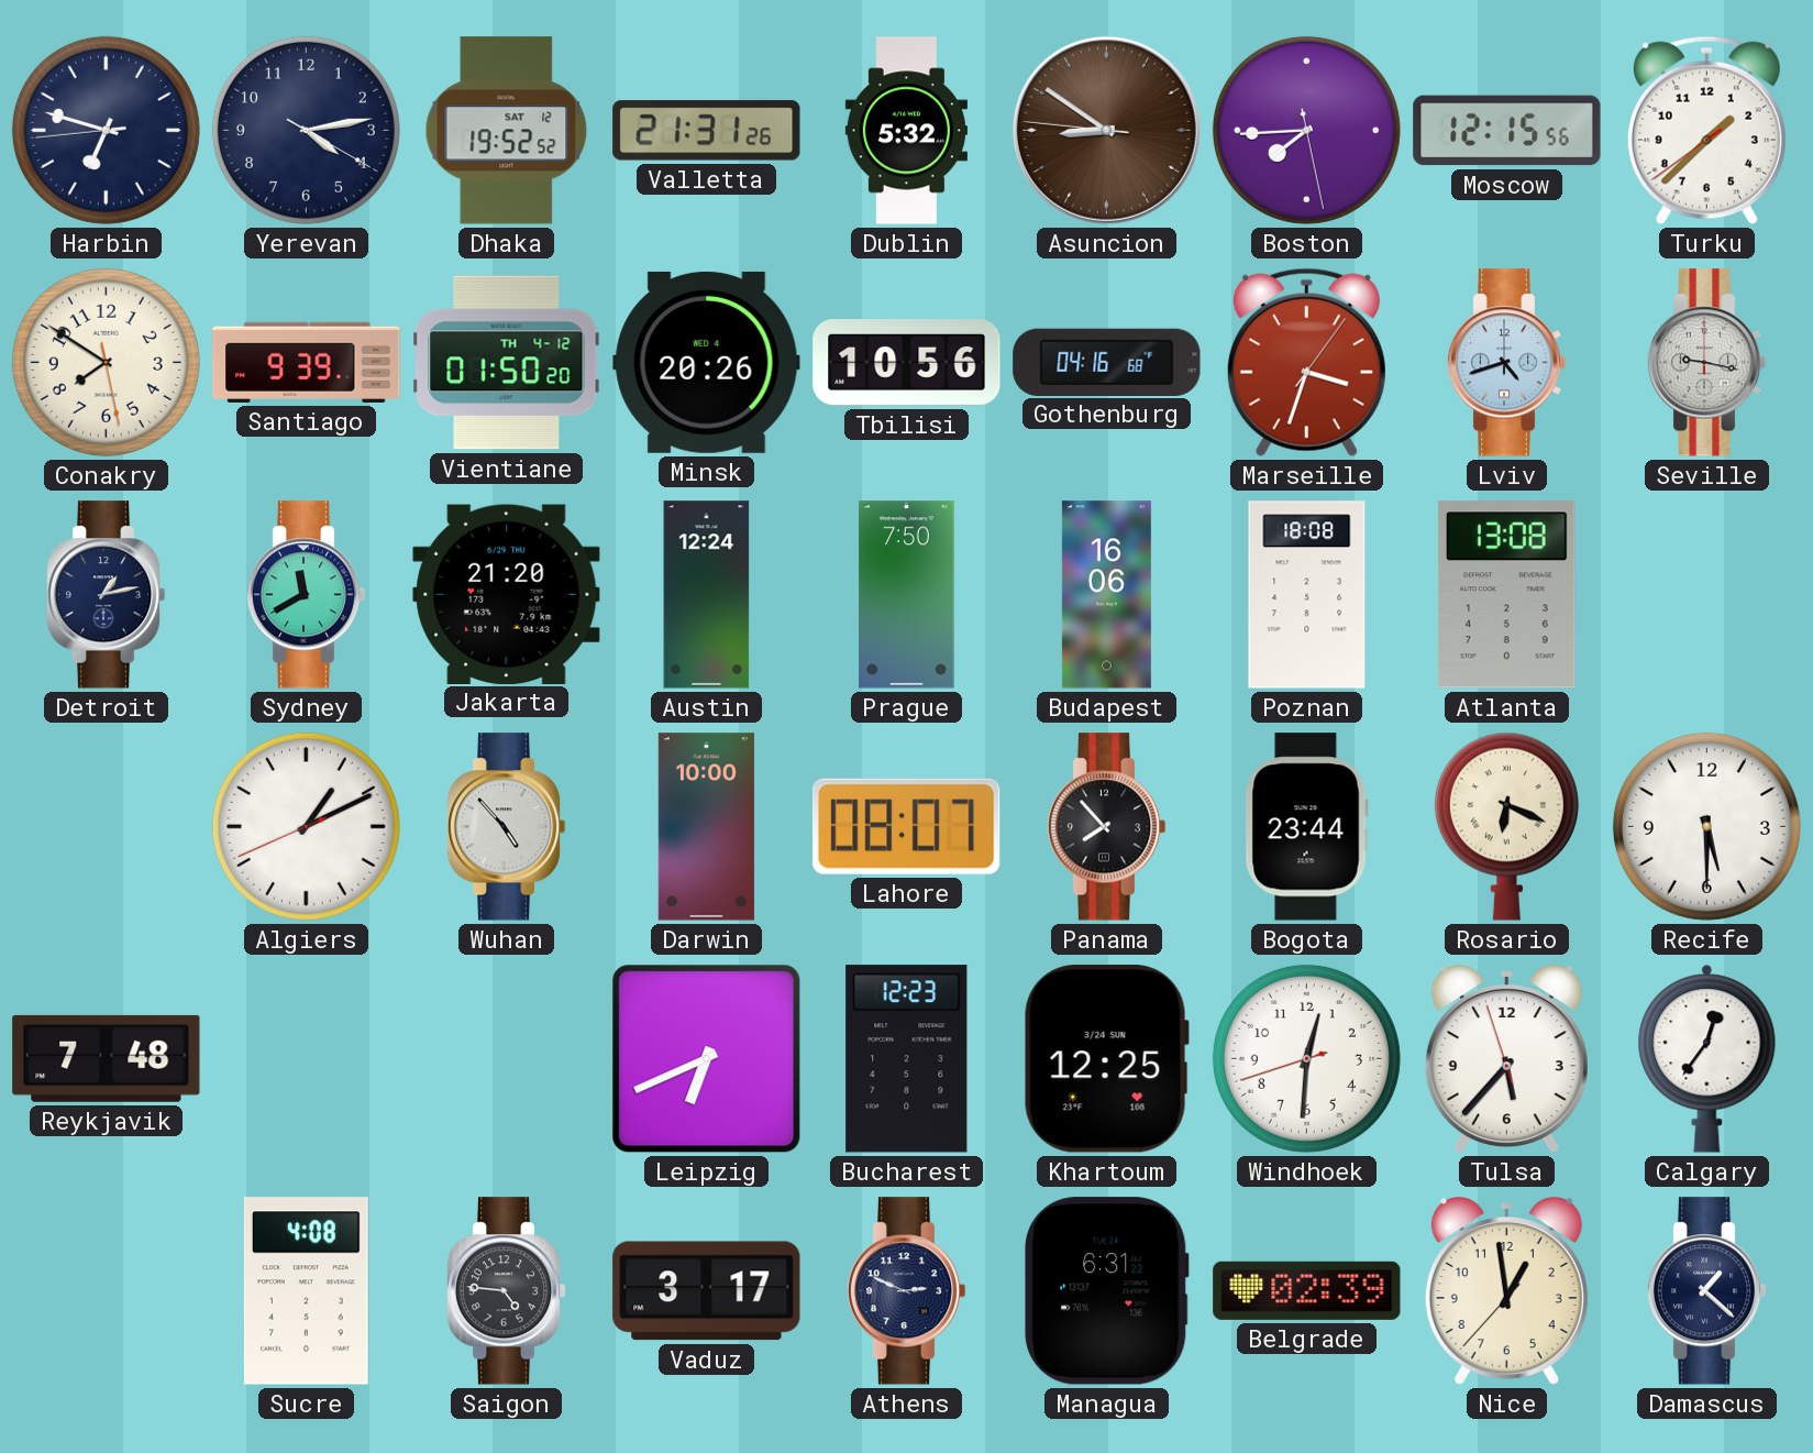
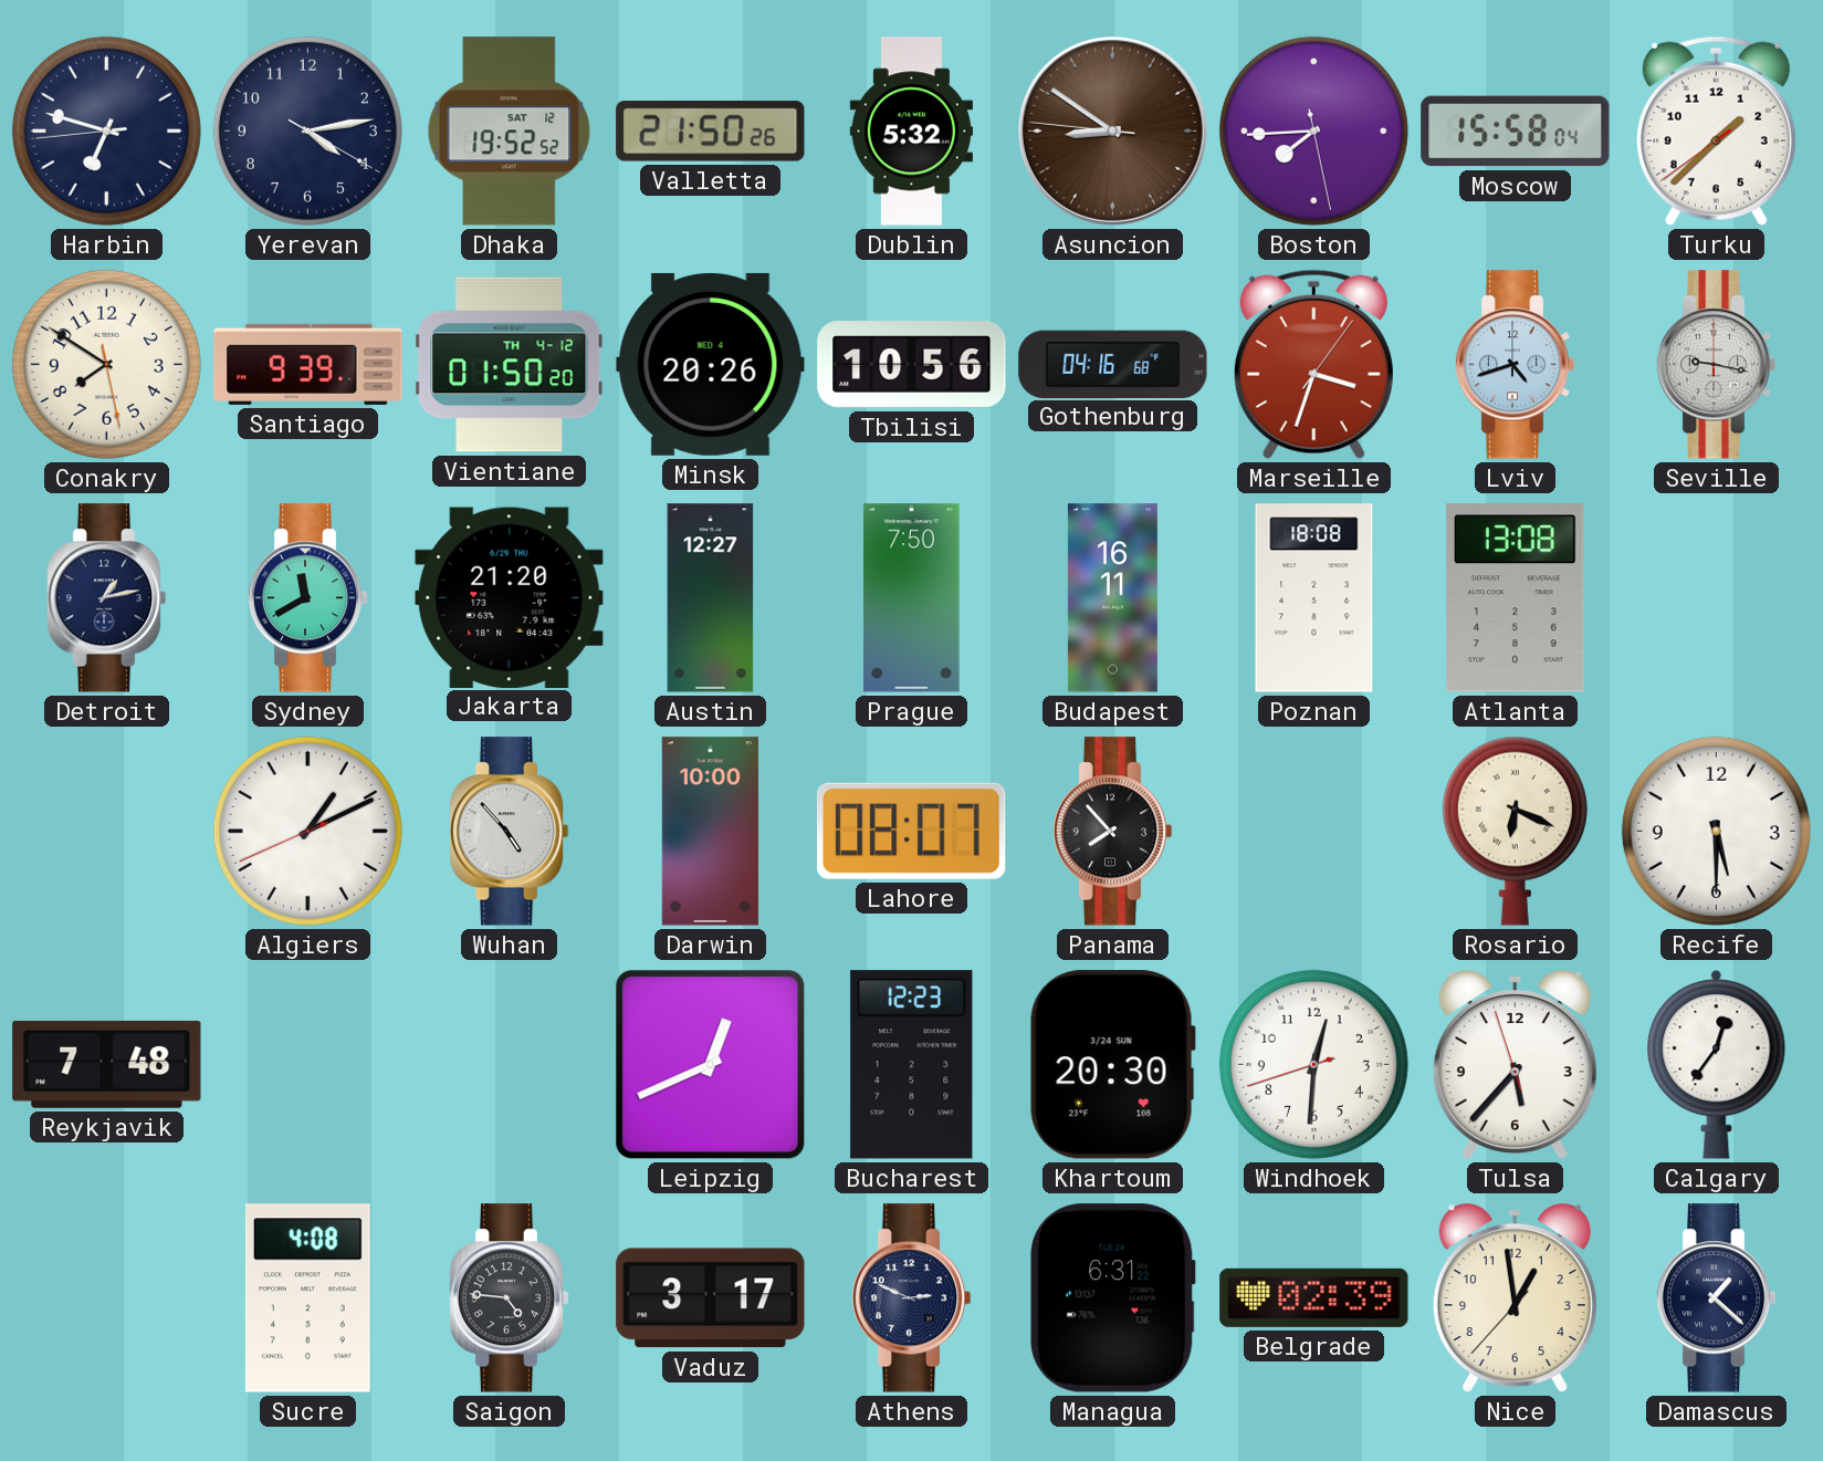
Valletta: 21:31 -> 21:50
Moscow: 12:15 -> 15:58
Austin: 12:24 -> 12:27
Budapest: 16:06 -> 16:11
Bogota: 23:44 -> none
Leipzig: 6:41 -> 12:41
Khartoum: 12:25 -> 20:30
